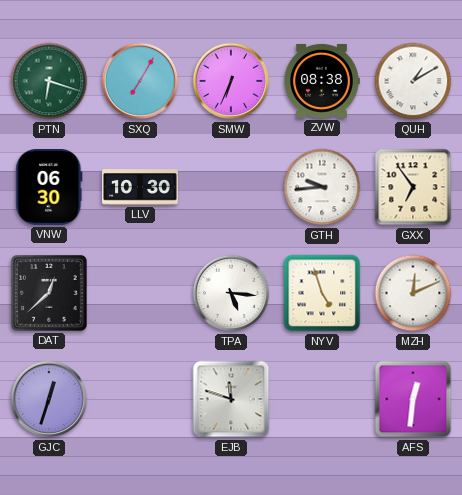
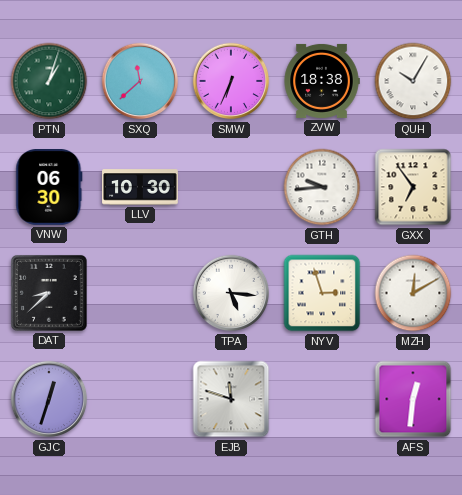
PTN: 6:18 -> 1:03
SXQ: 7:05 -> 11:38
ZVW: 08:38 -> 18:38
QUH: 1:10 -> 10:05
DAT: 12:38 -> 8:38
NYV: 4:57 -> 2:57
MZH: 12:11 -> 12:10
